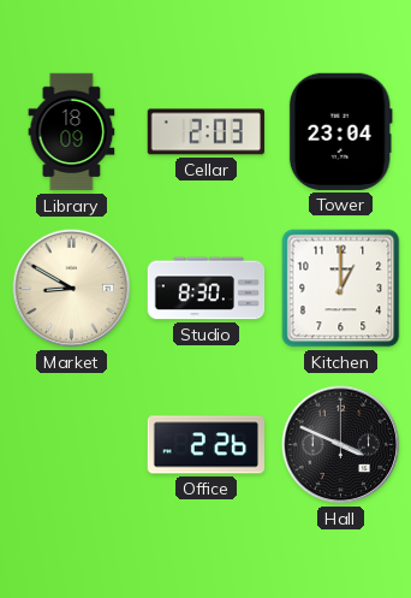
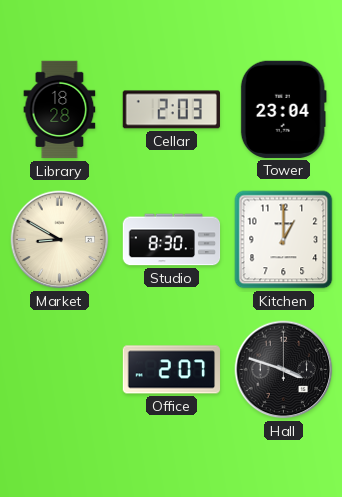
Library: 18:09 -> 18:28
Office: 2:26 -> 2:07
Hall: 3:49 -> 3:48
